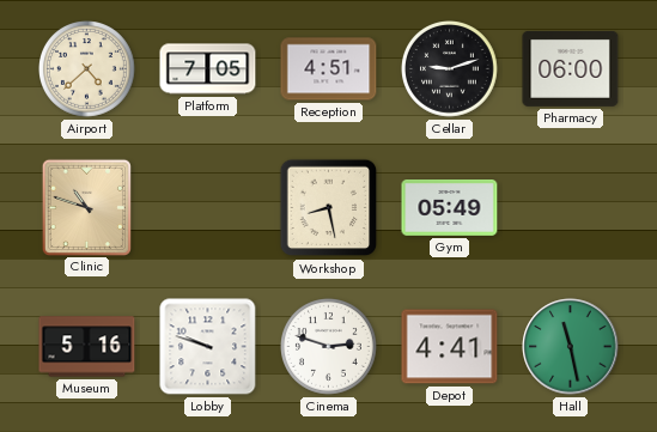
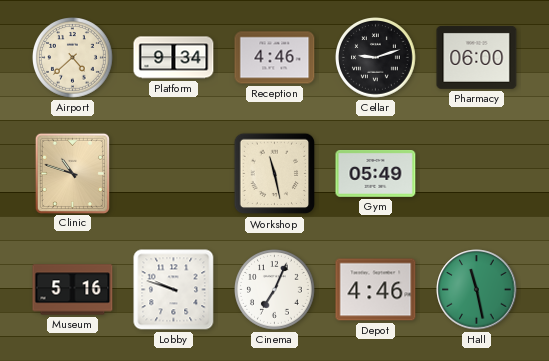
Platform: 7:05 -> 9:34
Reception: 4:51 -> 4:46
Workshop: 8:28 -> 11:28
Cinema: 2:48 -> 7:04
Depot: 4:41 -> 4:46
